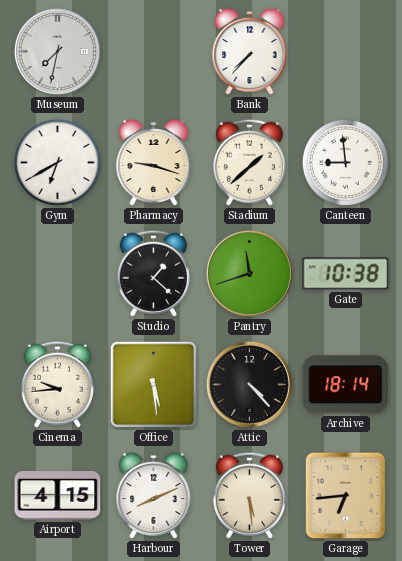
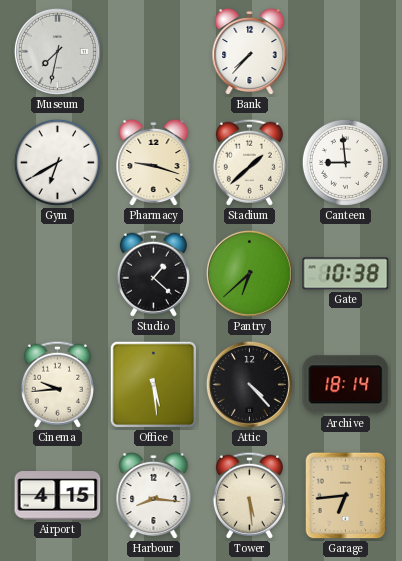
Pantry: 11:42 -> 6:38
Harbour: 8:11 -> 8:16
